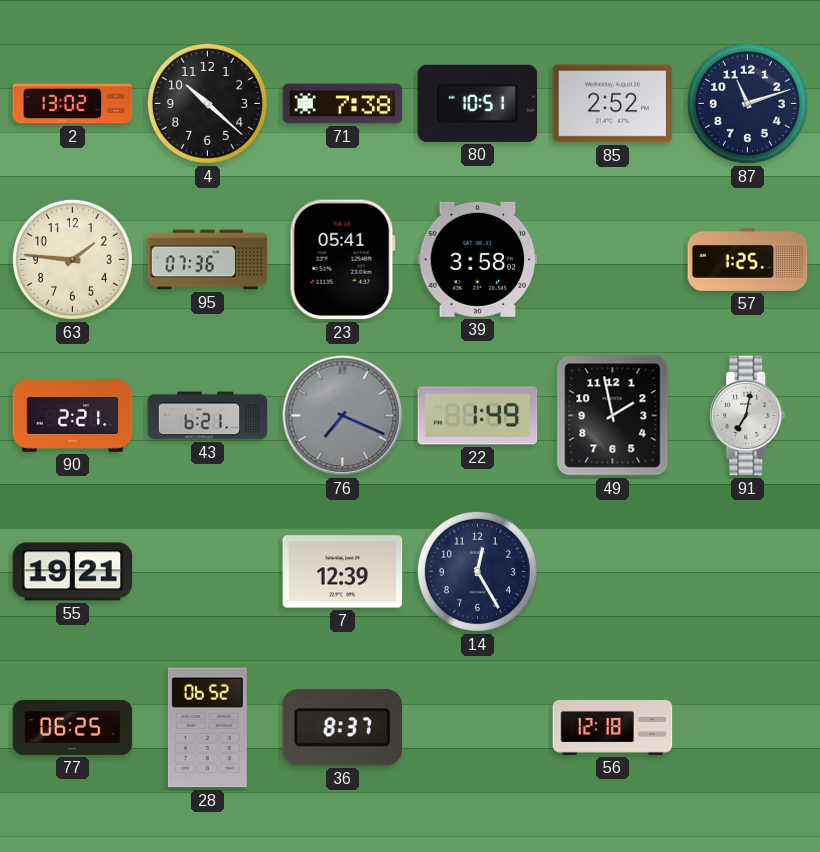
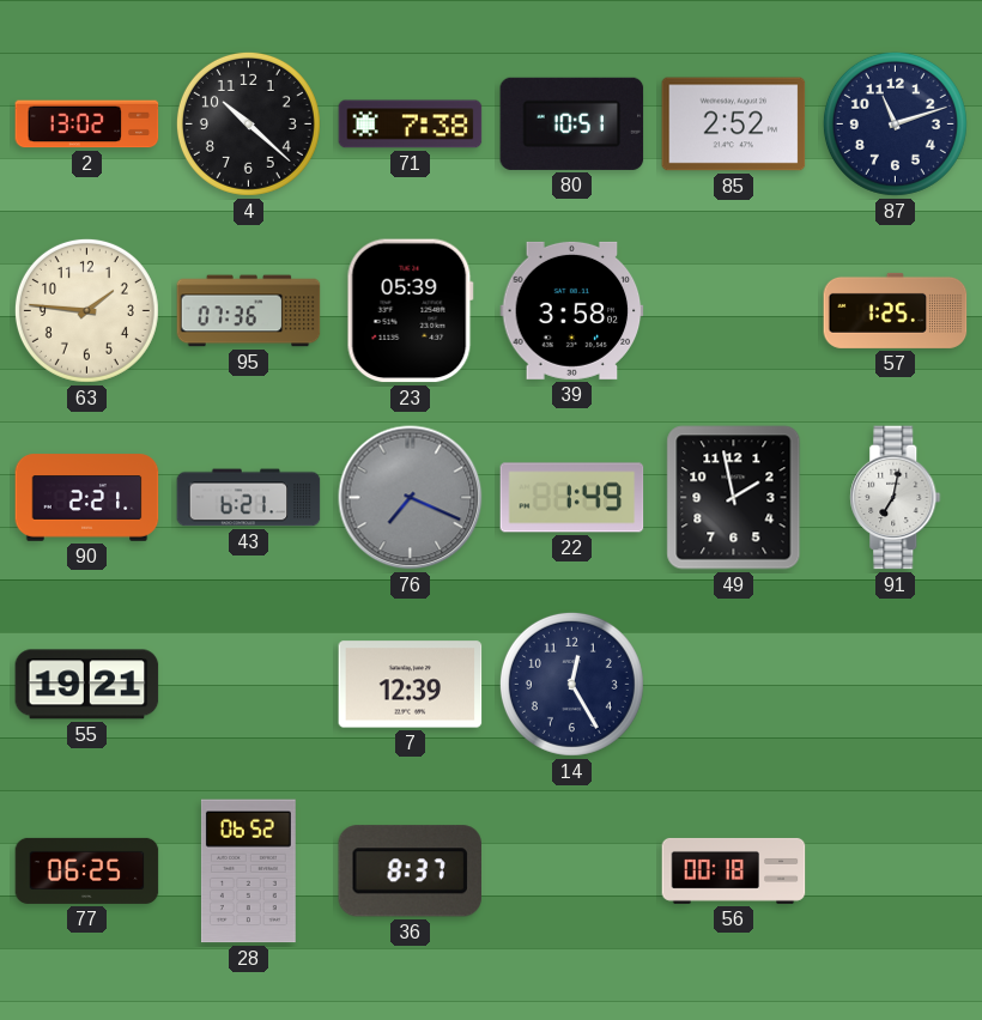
23: 05:41 -> 05:39
56: 12:18 -> 00:18
